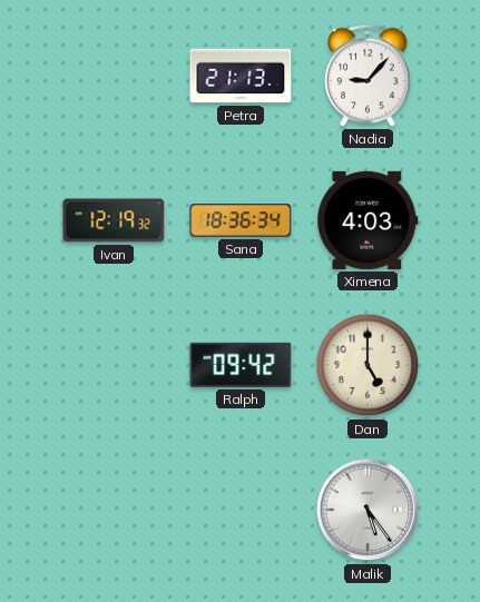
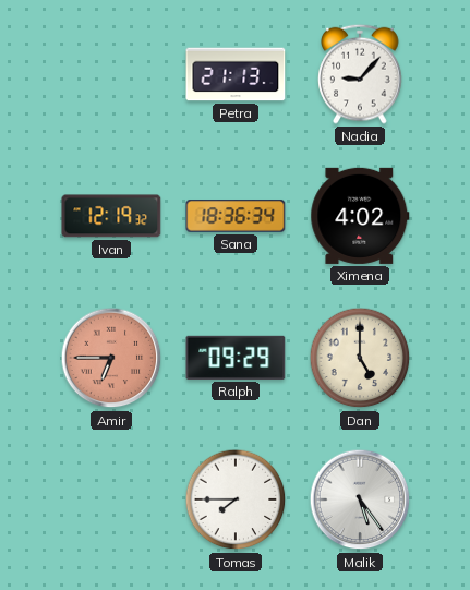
Ximena: 4:03 -> 4:02
Amir: none -> 6:45
Ralph: 09:42 -> 09:29
Tomas: none -> 7:45
